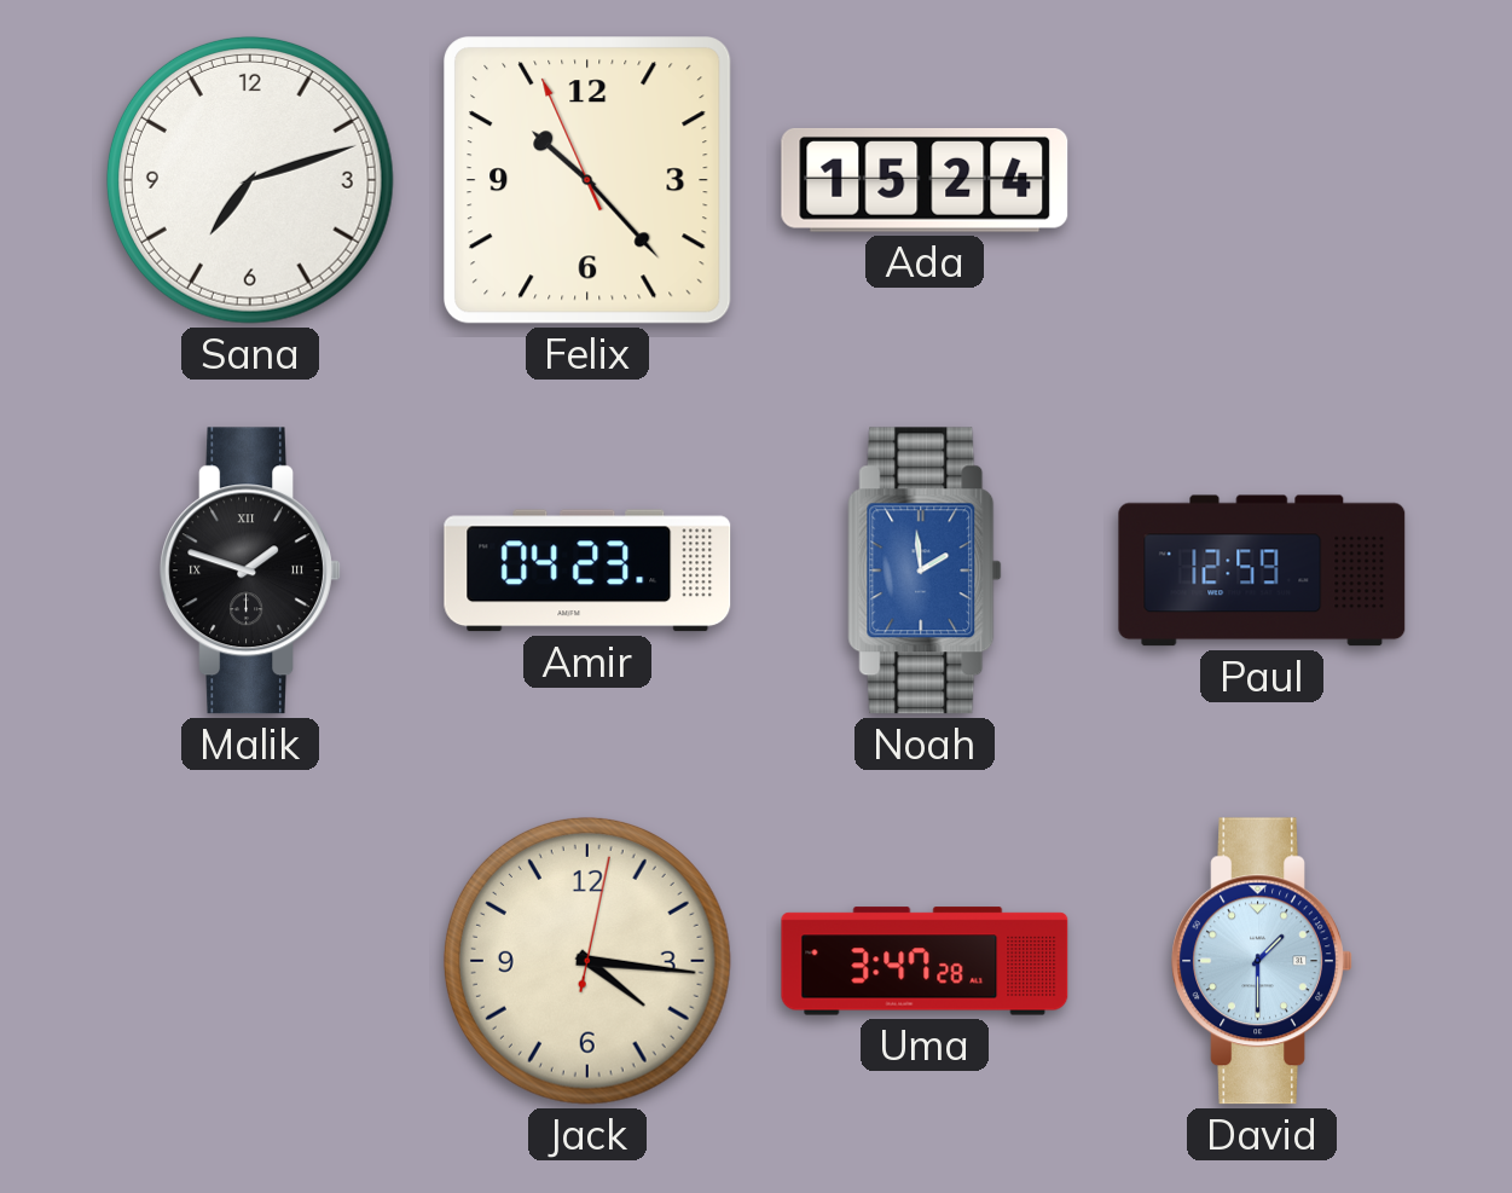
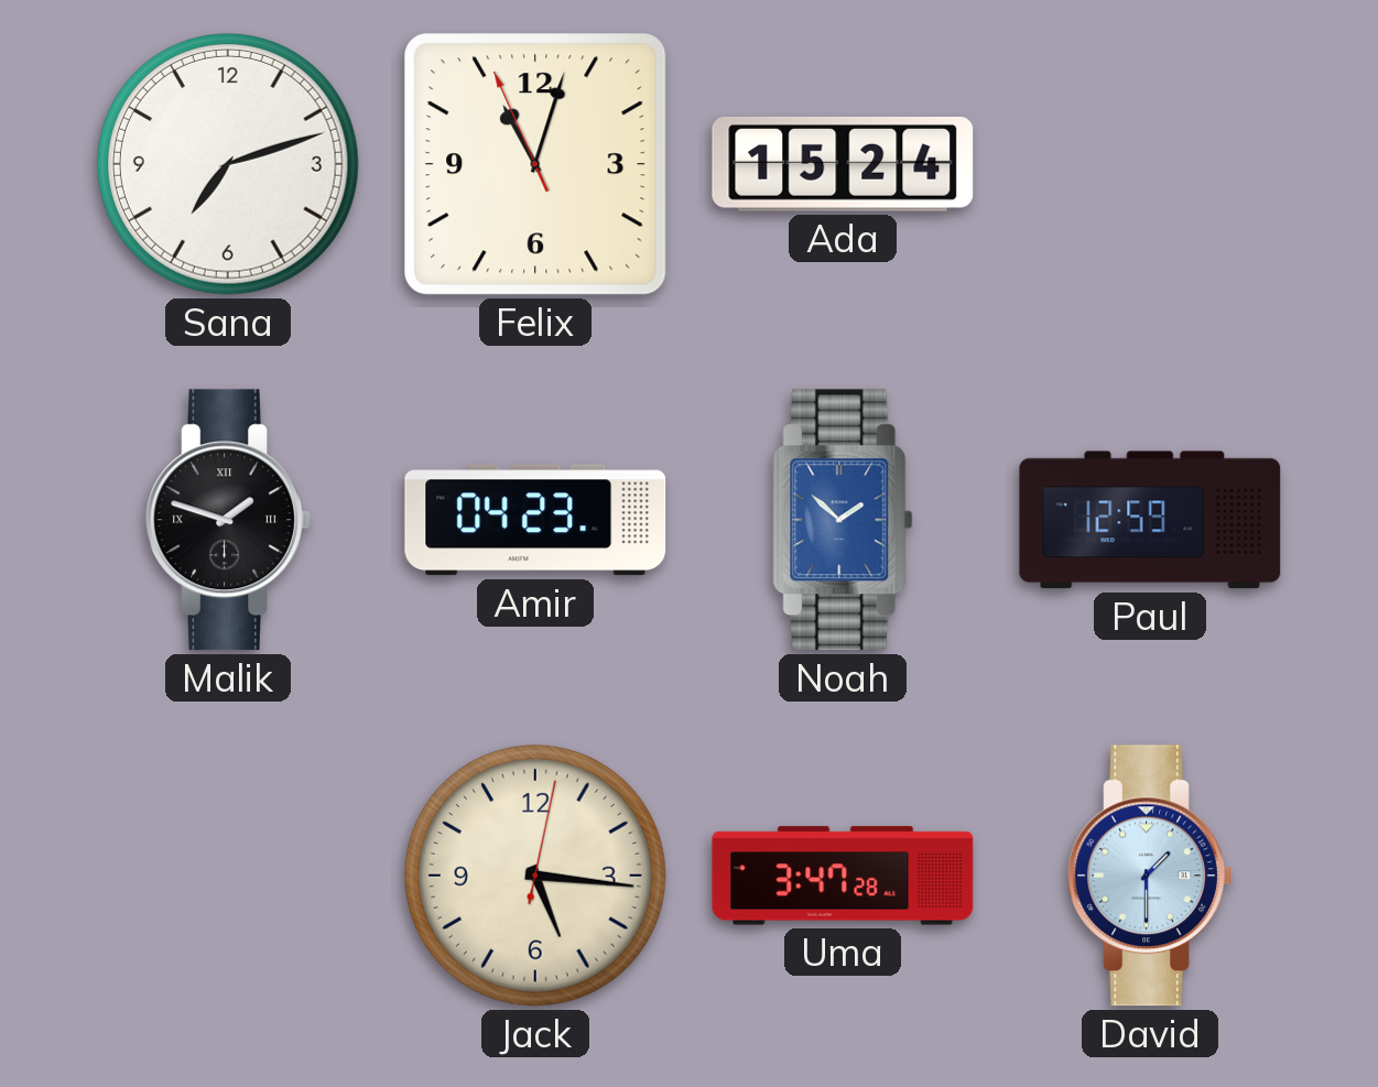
Felix: 10:22 -> 11:02
Noah: 1:59 -> 1:52
Jack: 4:16 -> 5:16
